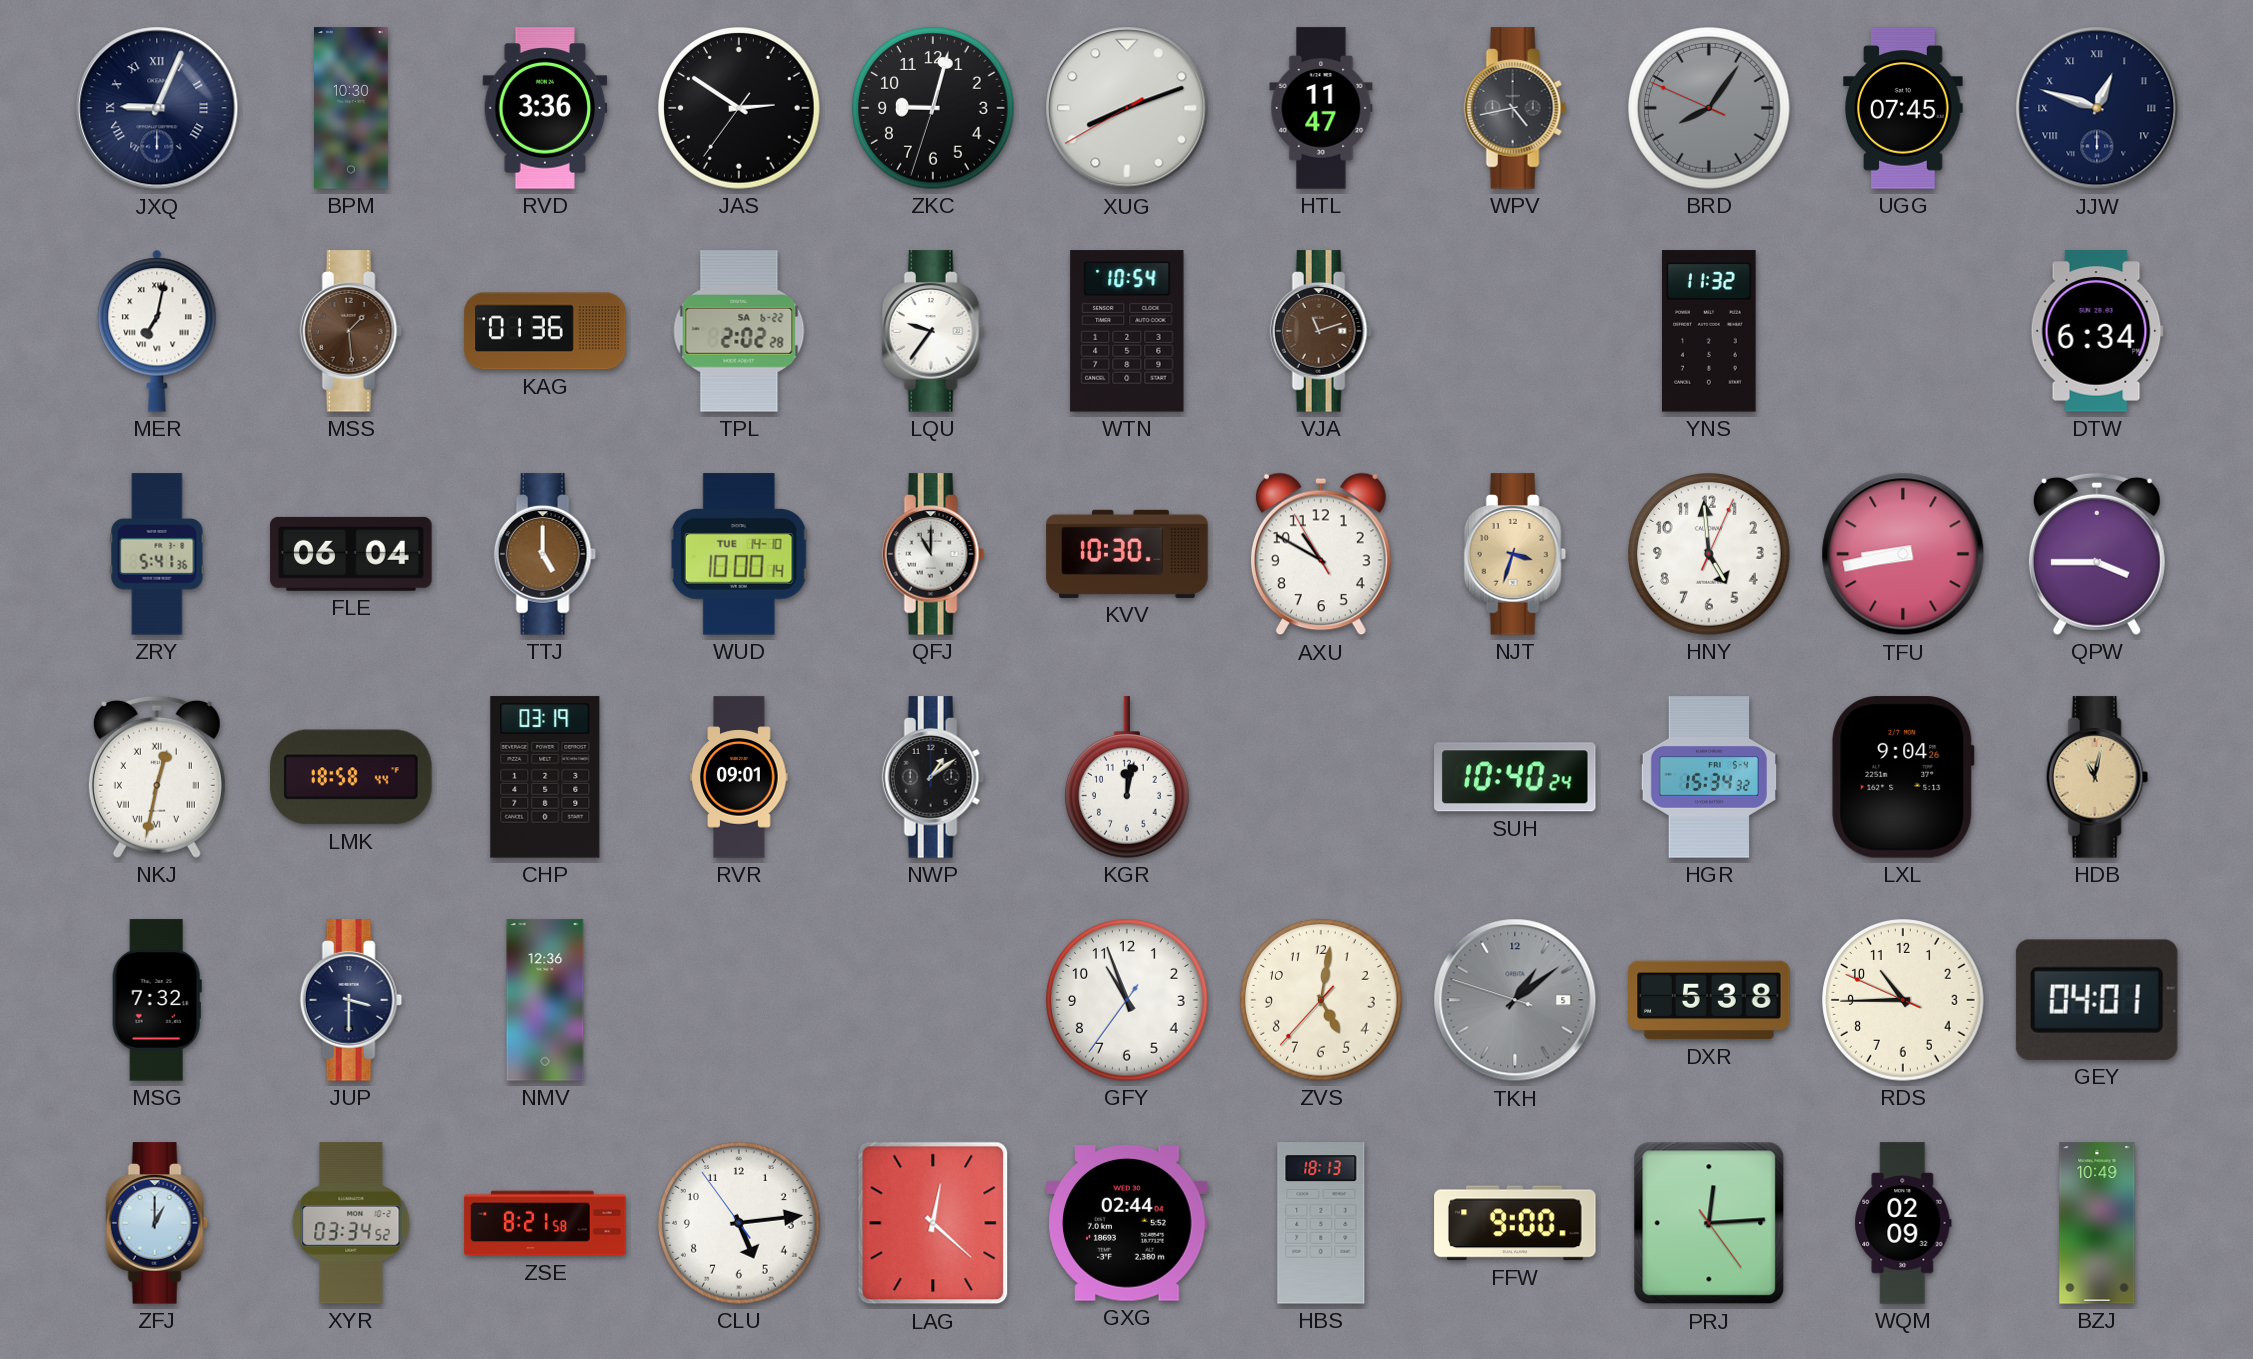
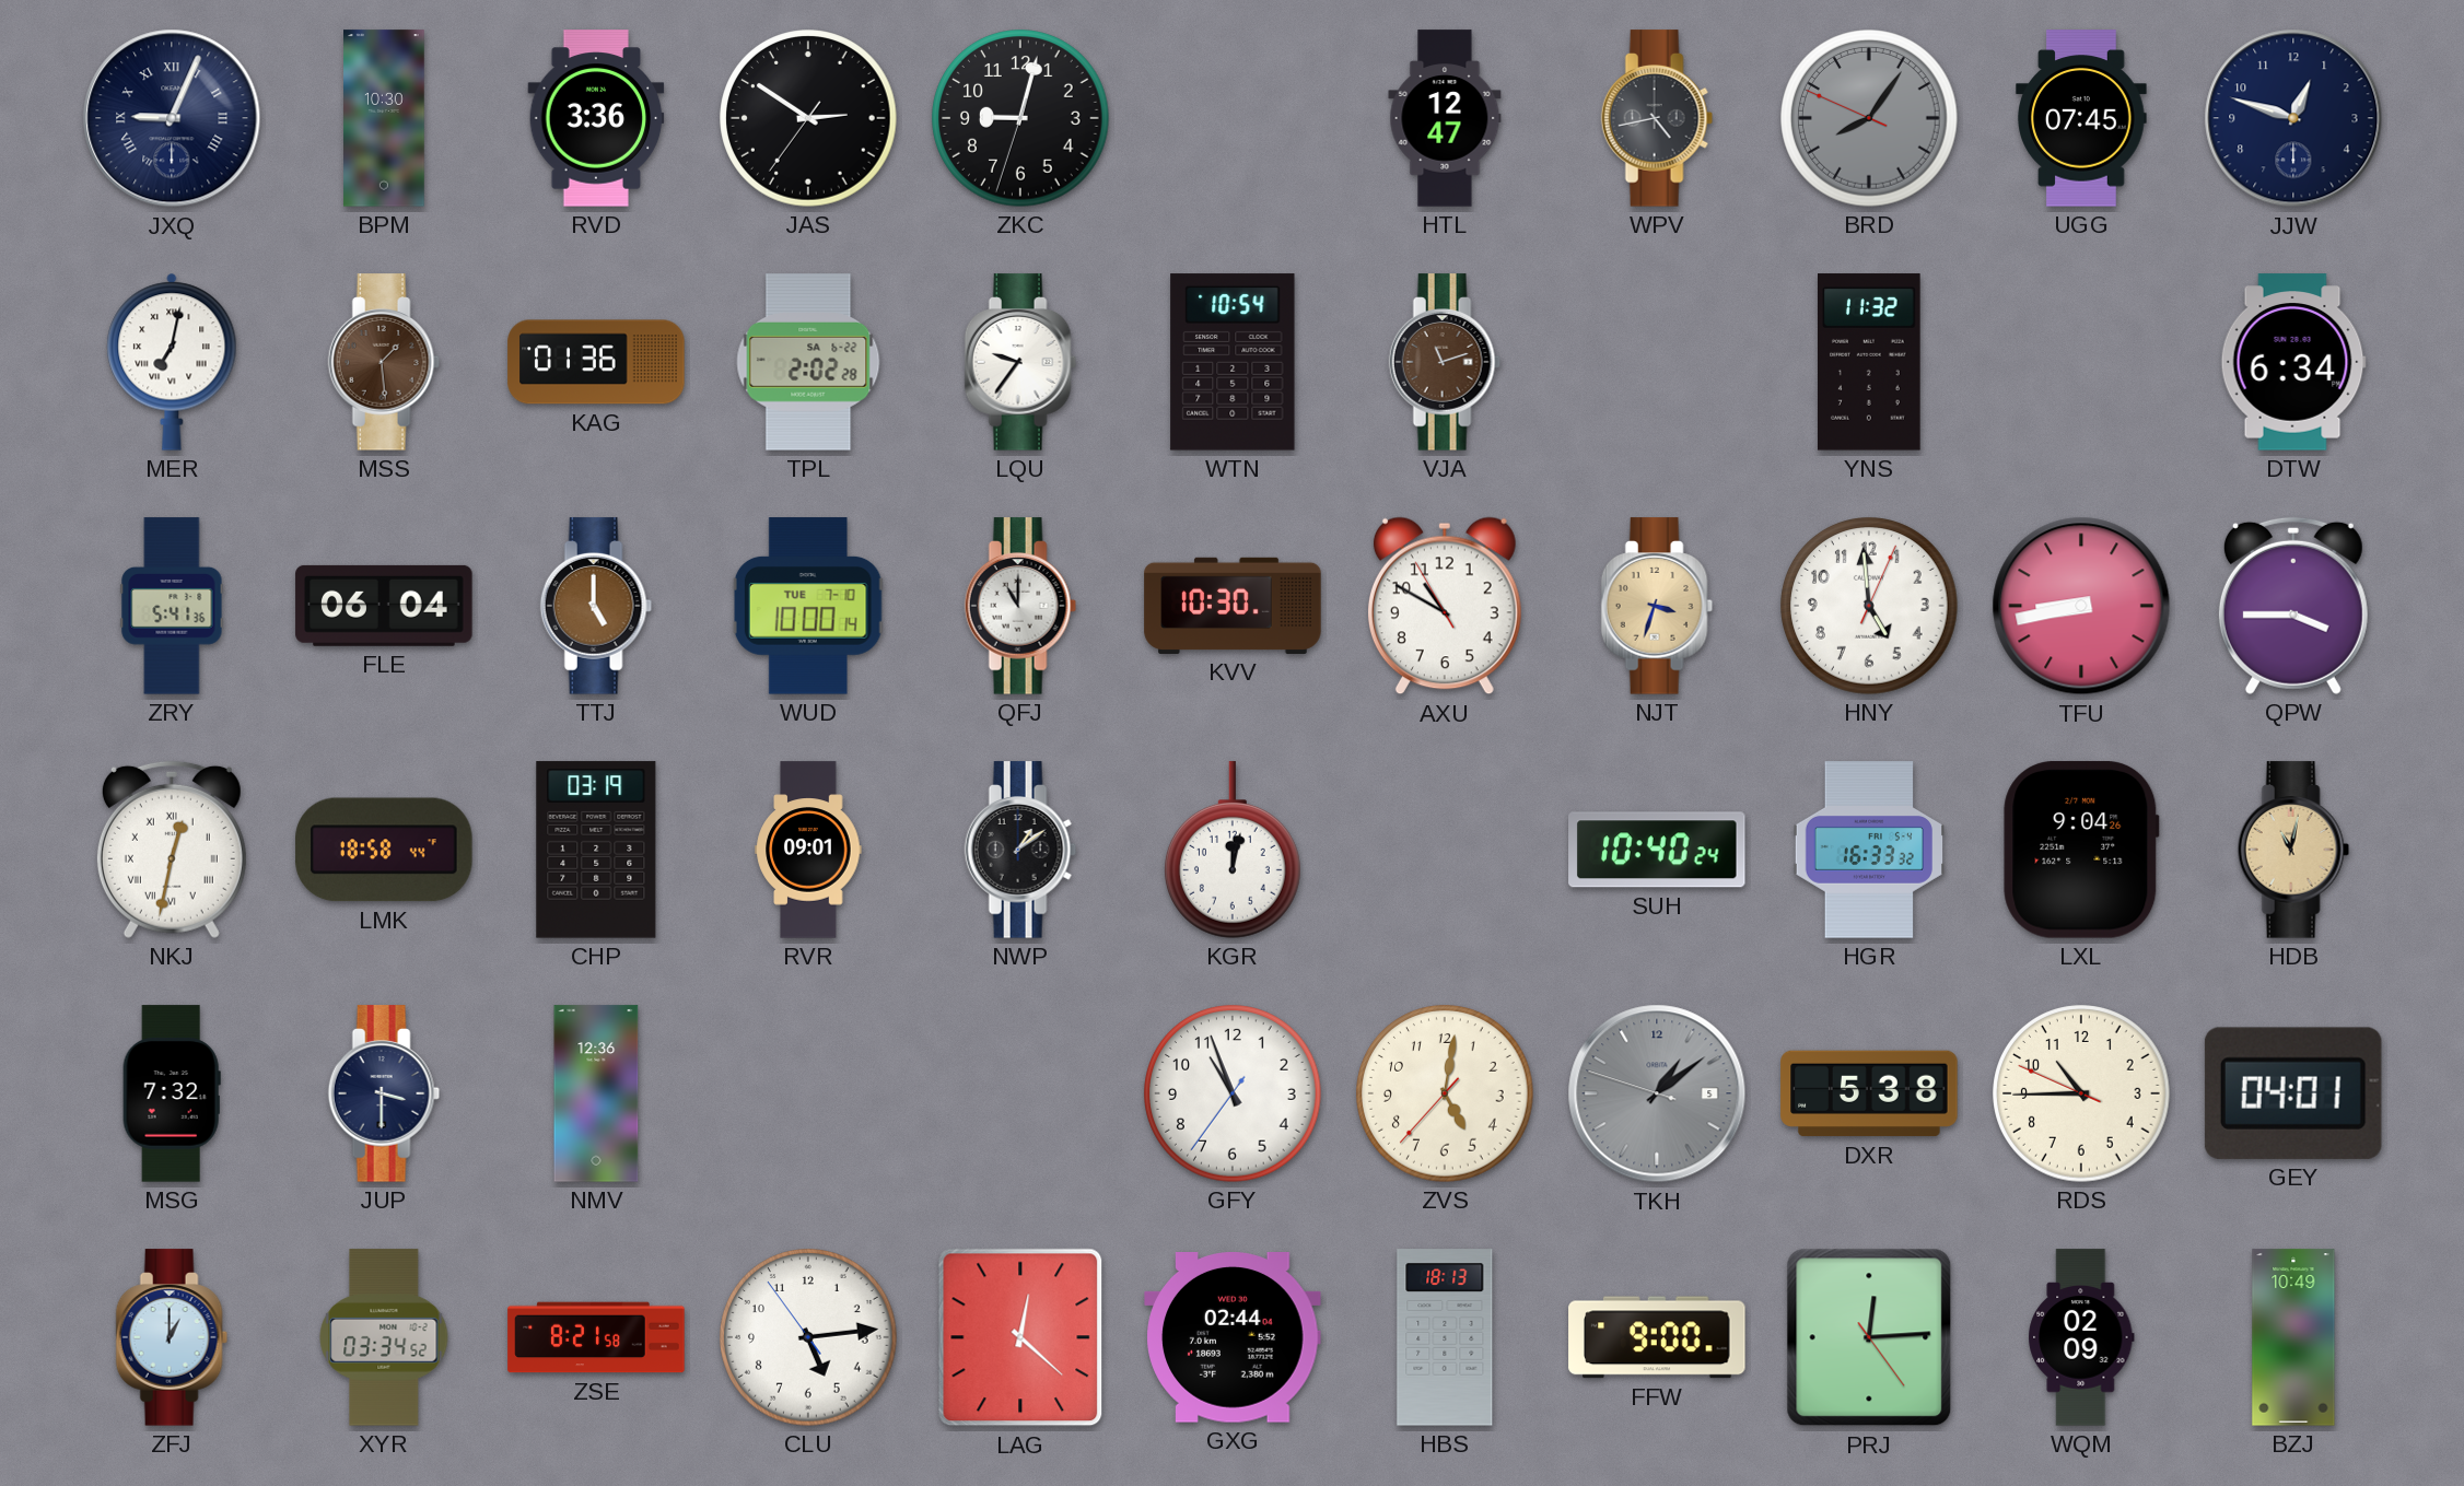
XUG: 8:11 -> none
HTL: 11:47 -> 12:47
JJW numerals: Roman -> Arabic
WUD date: TUE 14-10 -> TUE 7-10
HGR: 15:34 -> 16:33
